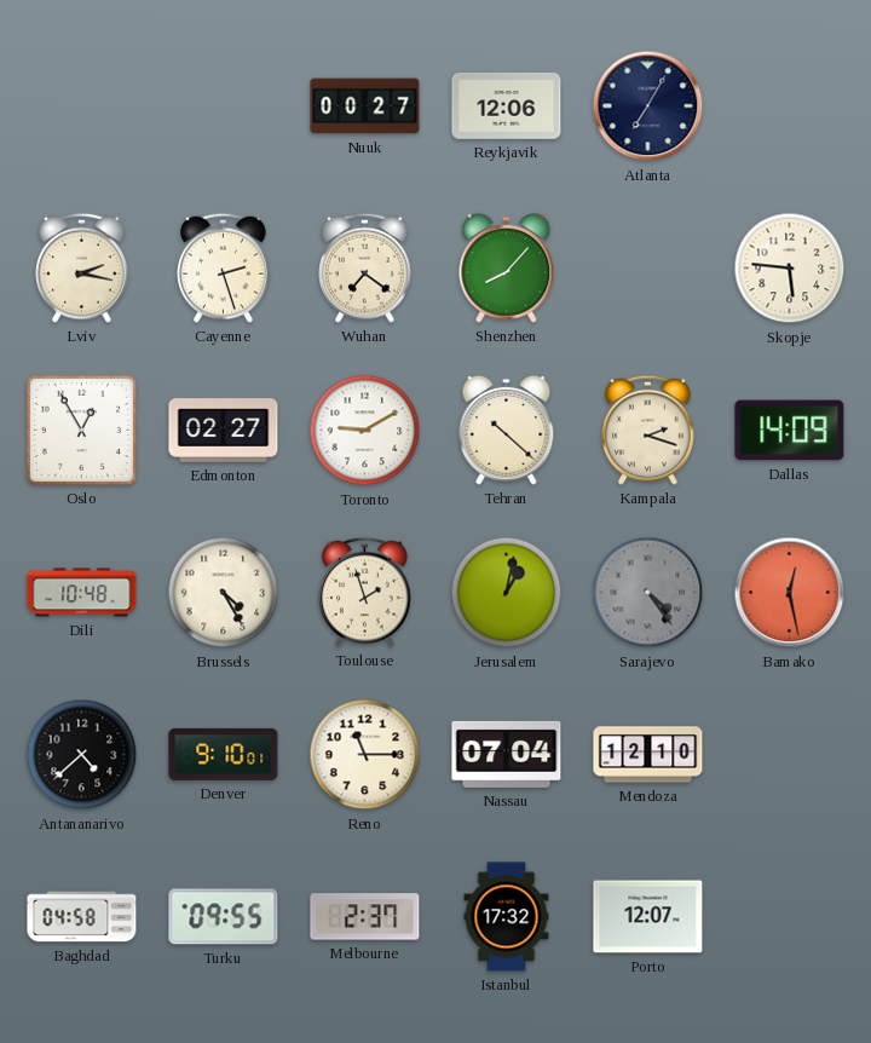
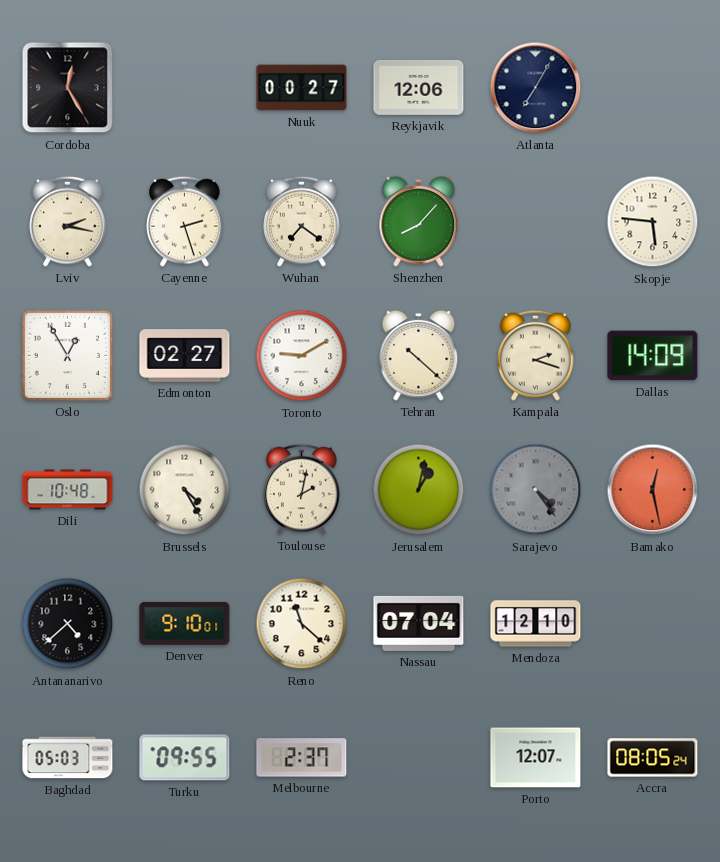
Cordoba: none -> 12:25
Toulouse: 1:57 -> 2:02
Reno: 11:15 -> 11:22
Baghdad: 04:58 -> 05:03
Istanbul: 17:32 -> none
Accra: none -> 08:05
